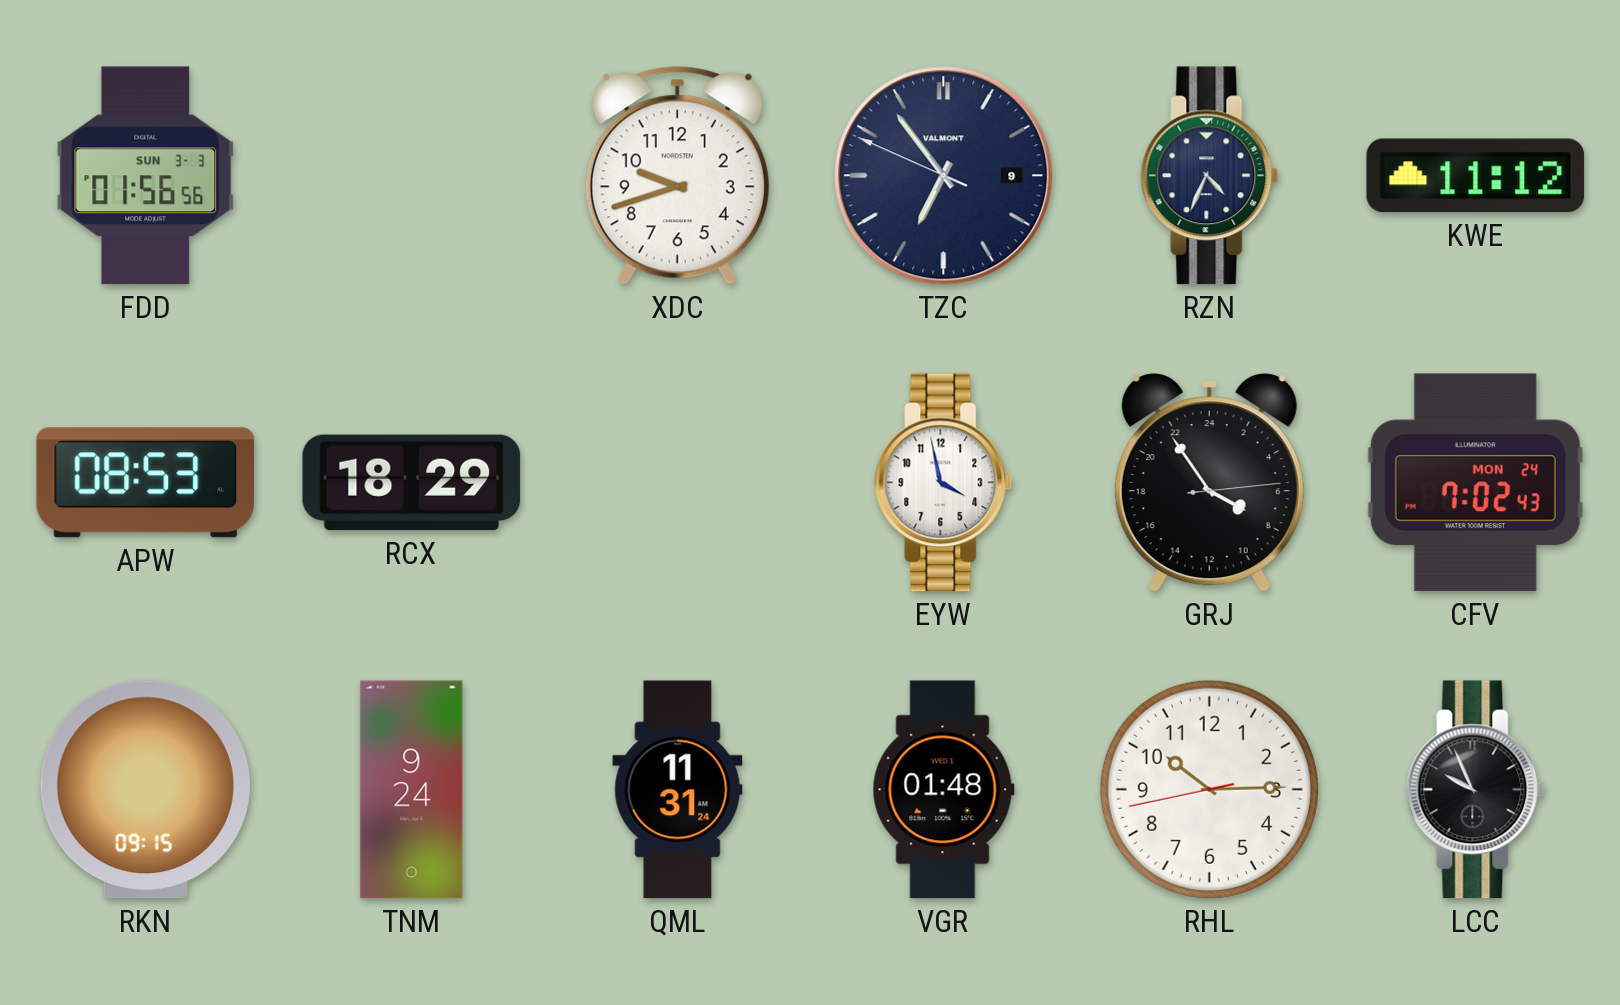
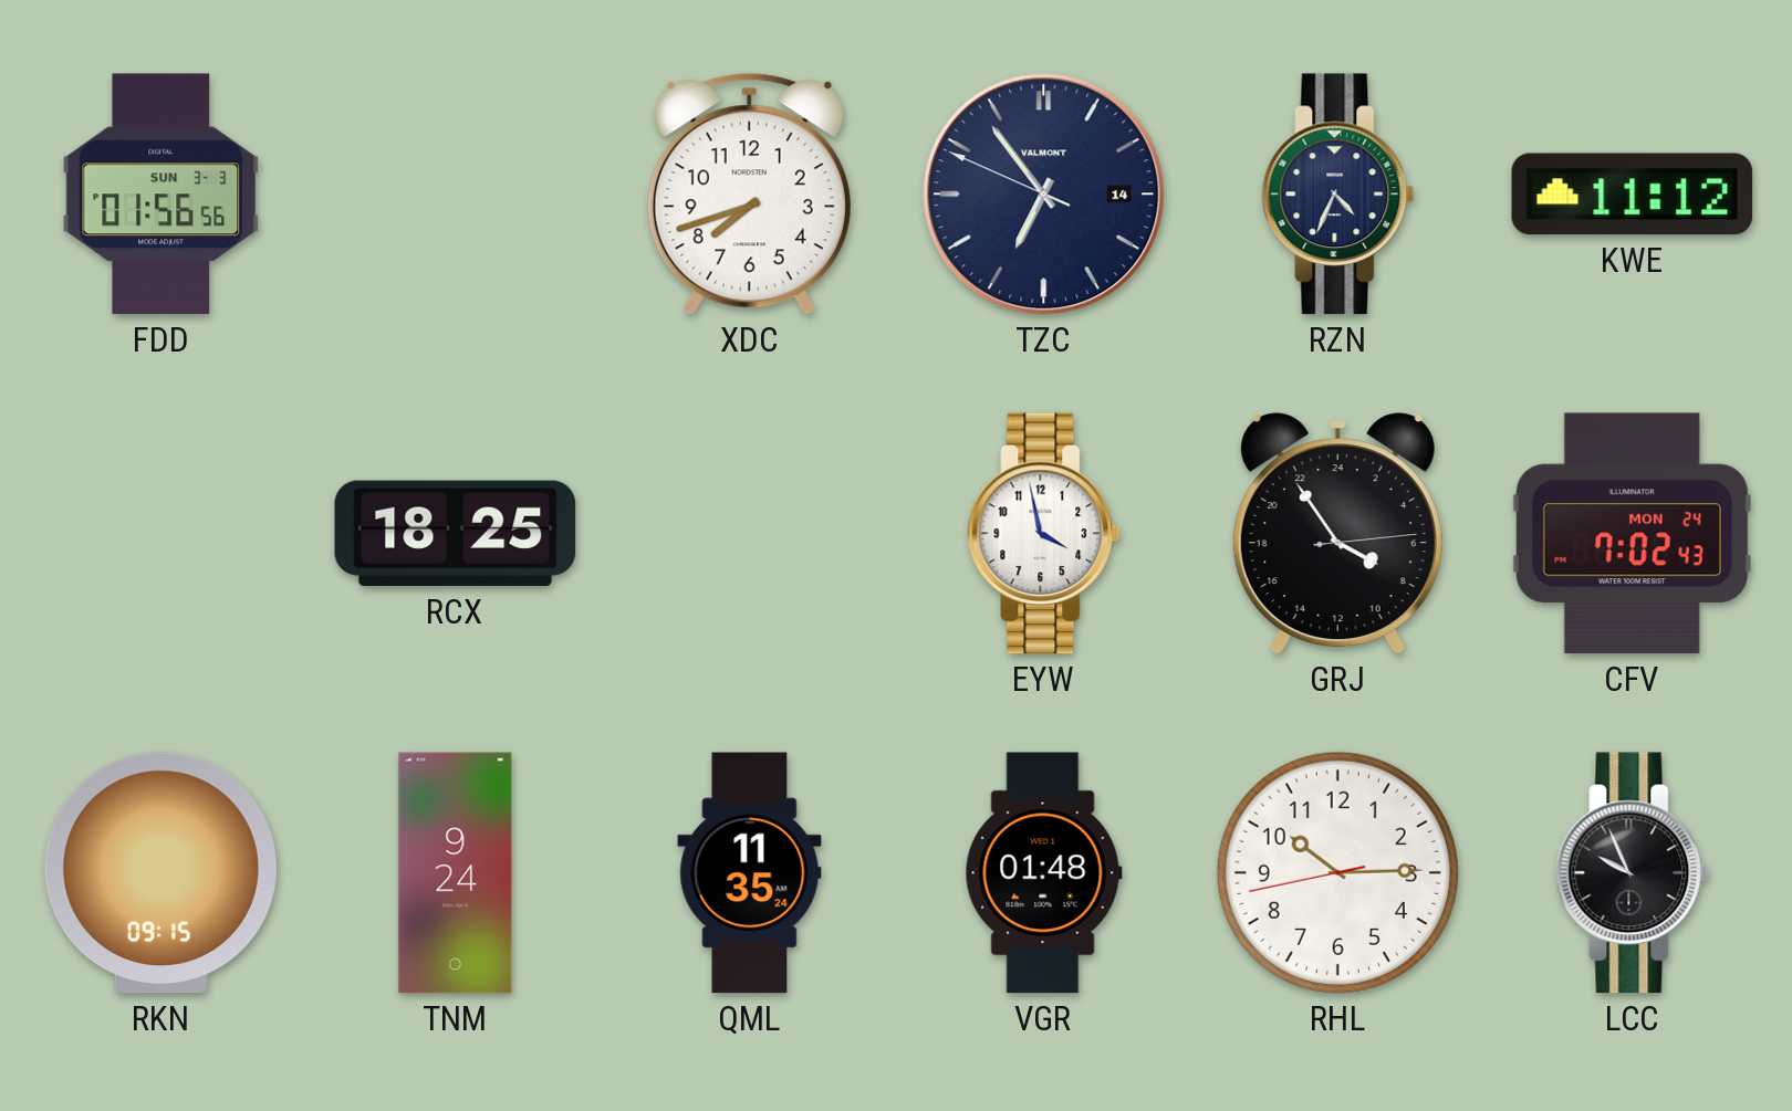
XDC: 9:42 -> 7:42
TZC date: 9 -> 14
APW: 08:53 -> none
RCX: 18:29 -> 18:25
QML: 11:31 -> 11:35
